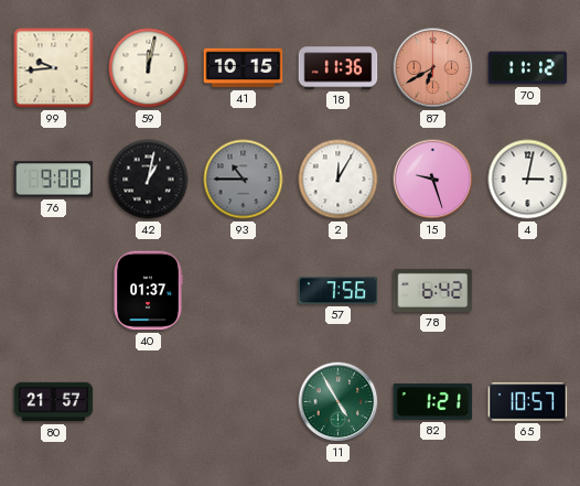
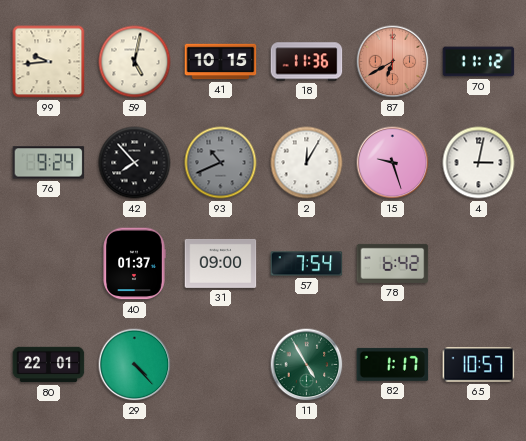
59: 12:02 -> 5:02
76: 9:08 -> 9:24
42: 1:02 -> 7:53
93: 10:45 -> 10:41
31: none -> 09:00
57: 7:56 -> 7:54
80: 21:57 -> 22:01
29: none -> 4:23
82: 1:21 -> 1:17
